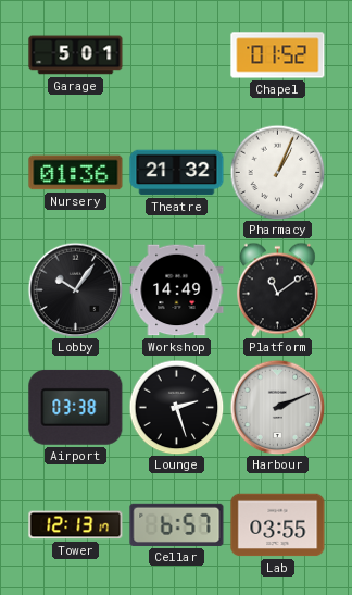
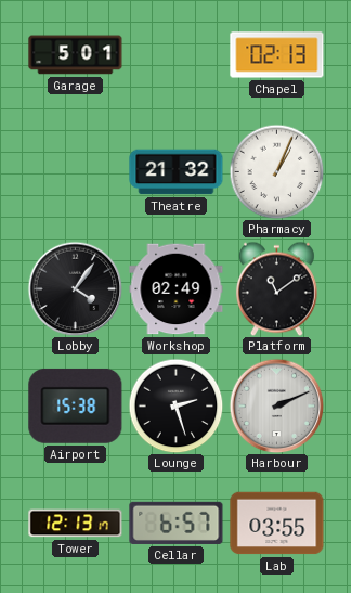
Chapel: 01:52 -> 02:13
Nursery: 01:36 -> none
Lobby: 10:06 -> 4:06
Workshop: 14:49 -> 02:49
Airport: 03:38 -> 15:38
